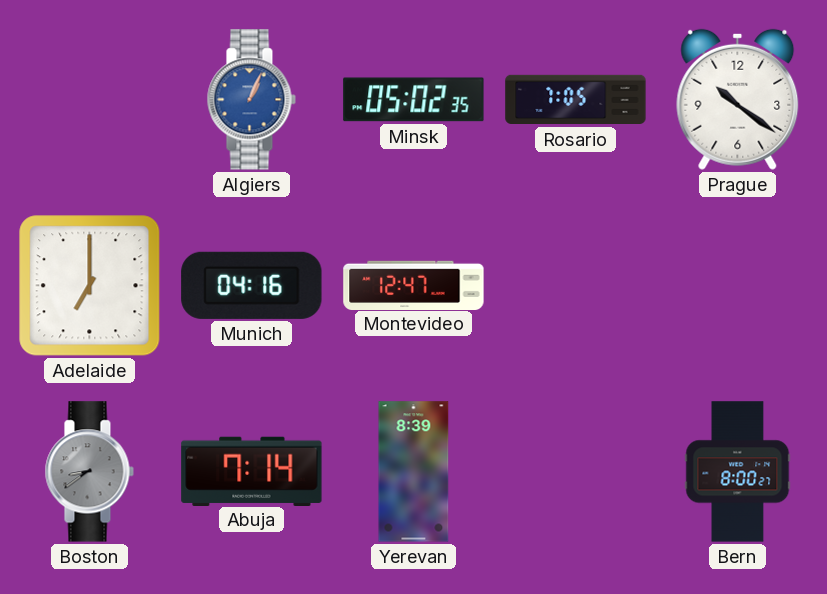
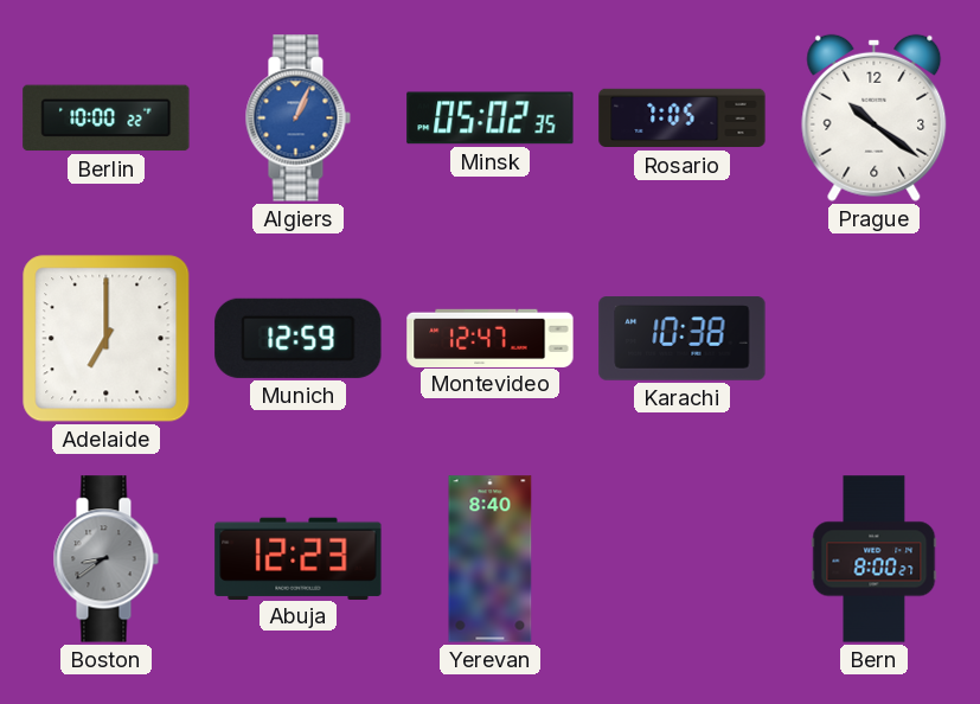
Berlin: none -> 10:00
Munich: 04:16 -> 12:59
Karachi: none -> 10:38
Abuja: 7:14 -> 12:23
Yerevan: 8:39 -> 8:40
